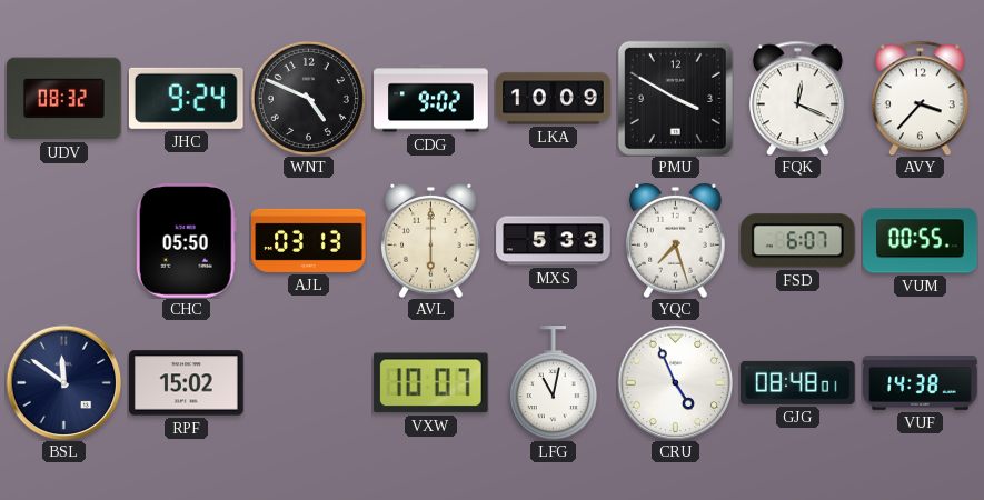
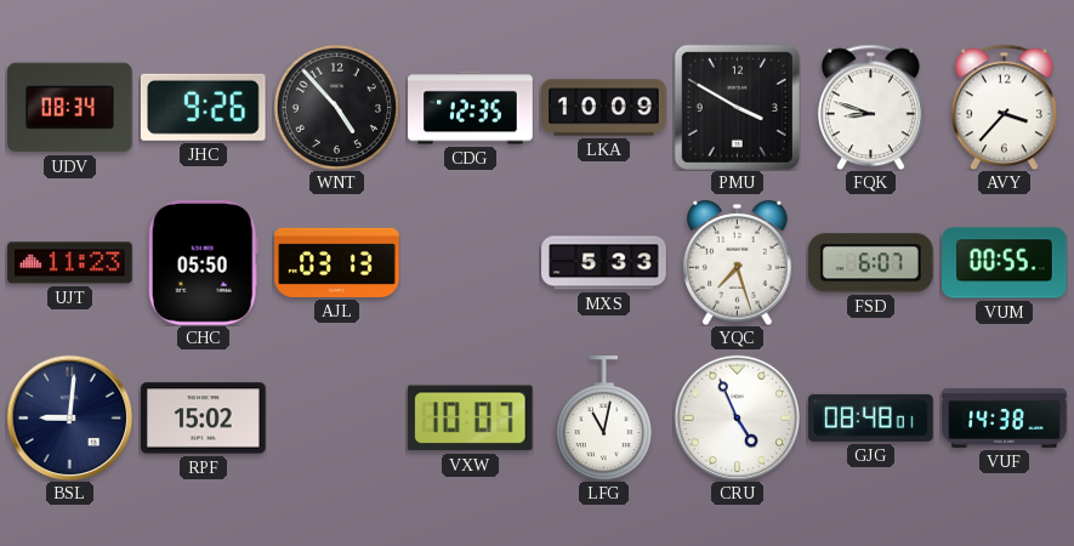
UDV: 08:32 -> 08:34
JHC: 9:24 -> 9:26
WNT: 4:49 -> 4:53
CDG: 9:02 -> 12:35
FQK: 12:19 -> 8:48
UJT: none -> 11:23
AVL: 6:00 -> none
BSL: 11:51 -> 9:01
